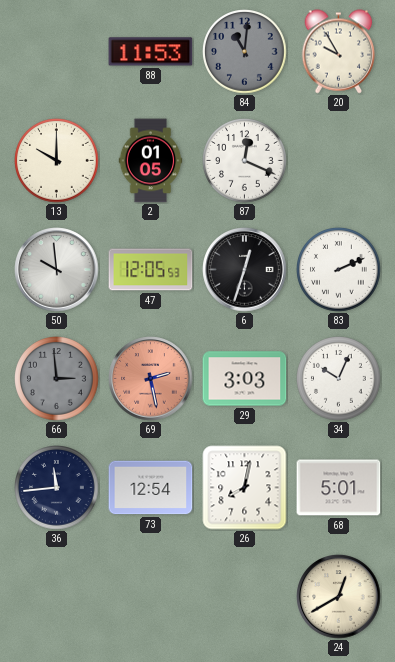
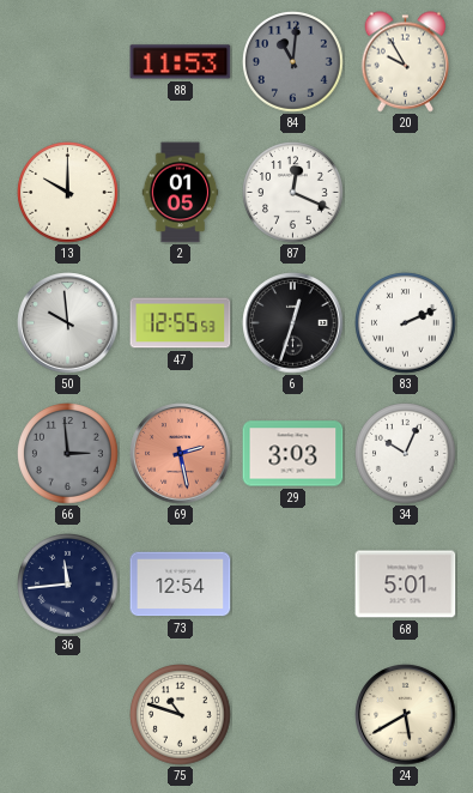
47: 12:05 -> 12:55
26: 8:02 -> none
75: none -> 10:48
24: 12:40 -> 5:40
